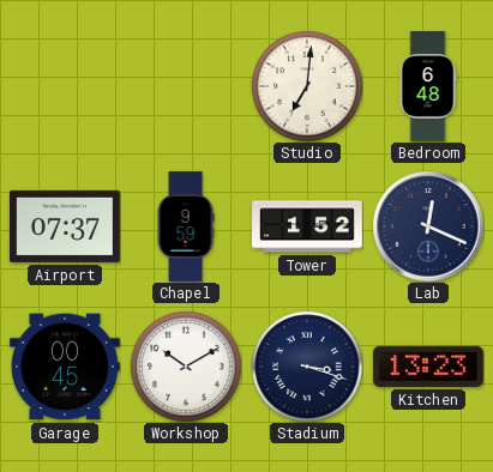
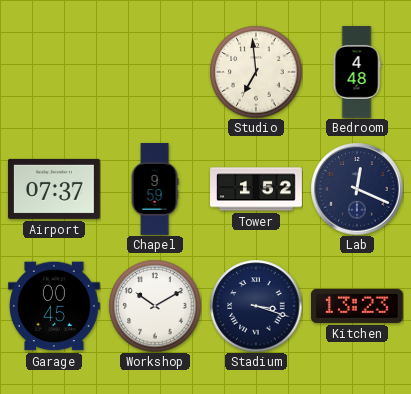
Studio: 7:01 -> 6:59
Bedroom: 6:48 -> 4:48
